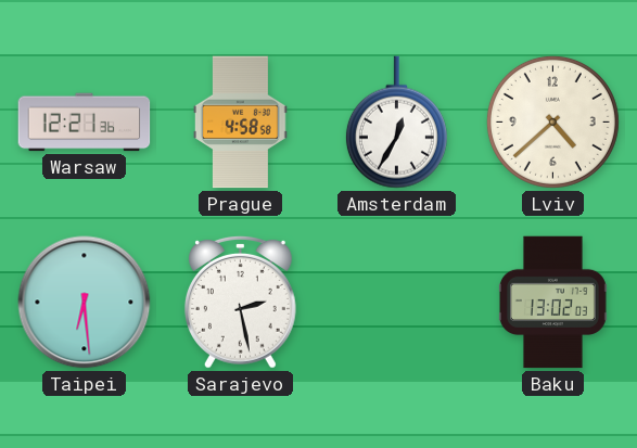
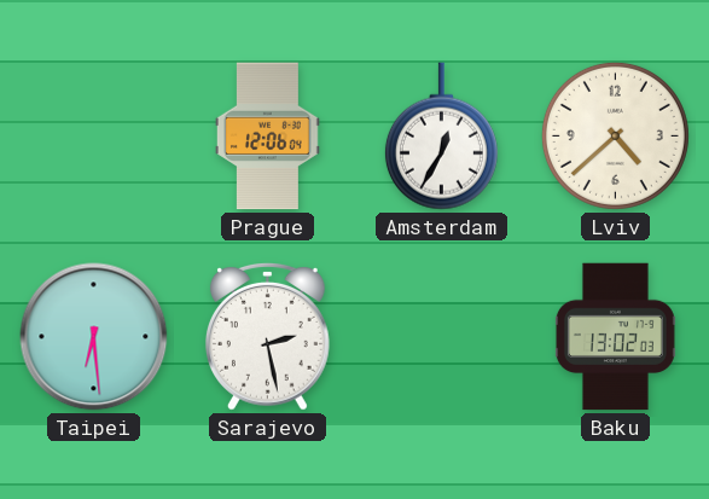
Warsaw: 12:21 -> none
Prague: 4:58 -> 12:06
